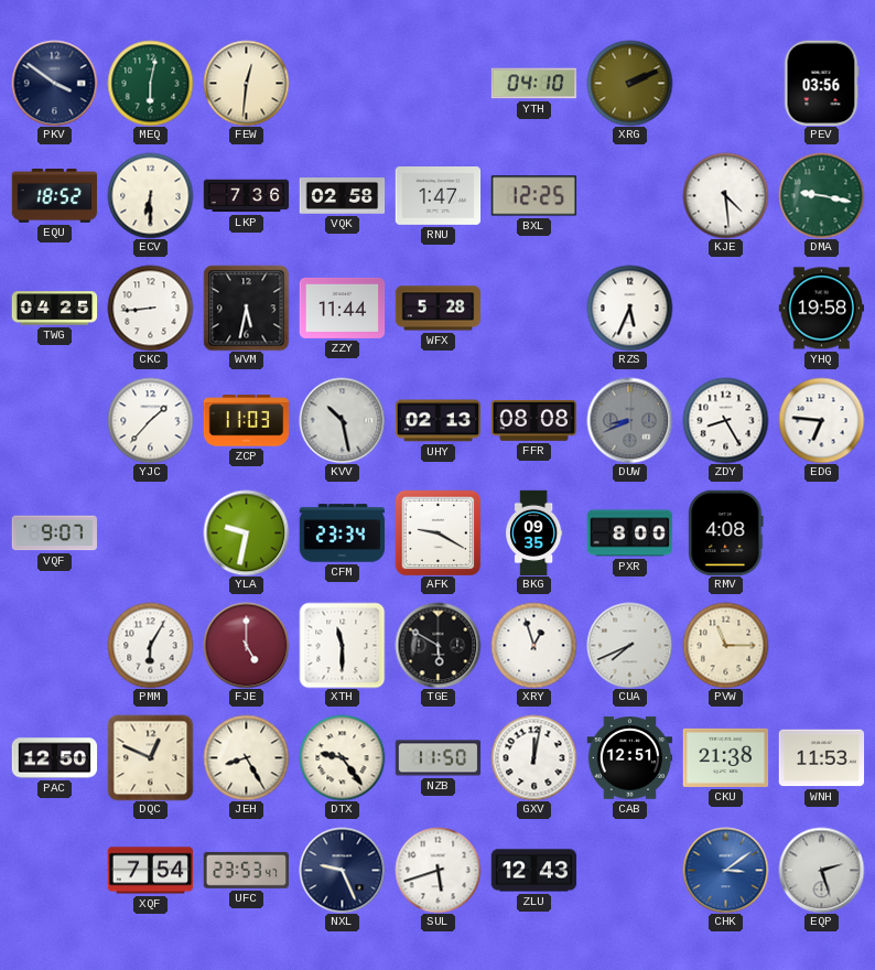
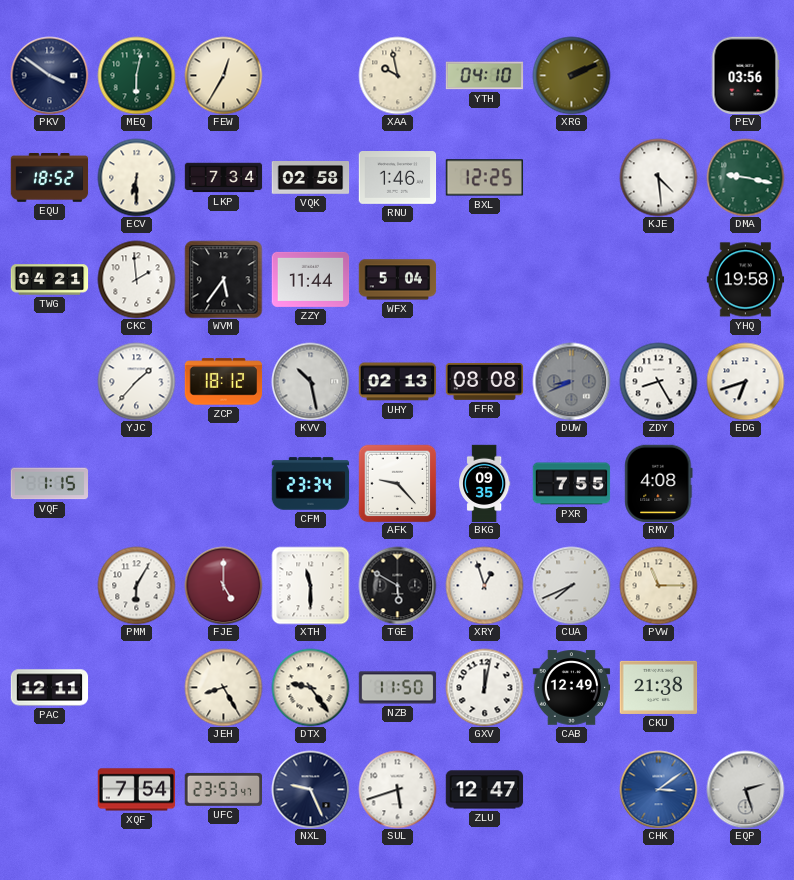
FEW: 12:31 -> 12:35
XAA: none -> 9:58
LKP: 7:36 -> 7:34
RNU: 1:47 -> 1:46
TWG: 04:25 -> 04:21
CKC: 8:44 -> 1:59
WVM: 5:32 -> 5:36
WFX: 5:28 -> 5:04
RZS: 5:34 -> none
ZCP: 11:03 -> 18:12
EDG: 6:46 -> 6:42
VQF: 9:07 -> 1:15
YLA: 9:32 -> none
AFK: 9:20 -> 9:23
PXR: 8:00 -> 7:55
PAC: 12:50 -> 12:11
DQC: 12:49 -> none
CAB: 12:51 -> 12:49
WNH: 11:53 -> none
ZLU: 12:43 -> 12:47
